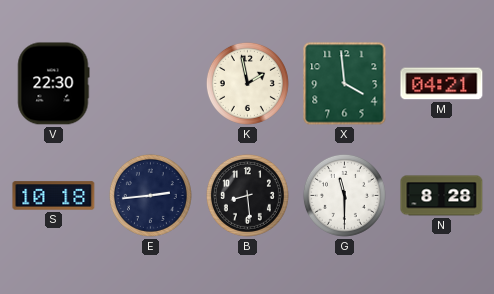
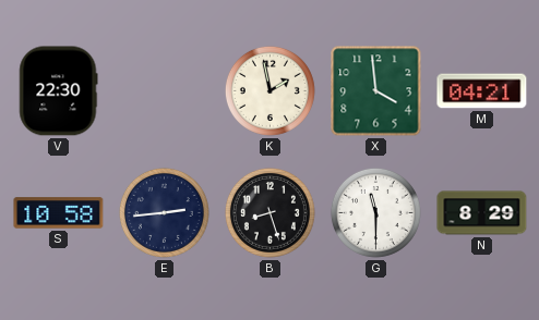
S: 10:18 -> 10:58
B: 8:29 -> 8:27
N: 8:28 -> 8:29
